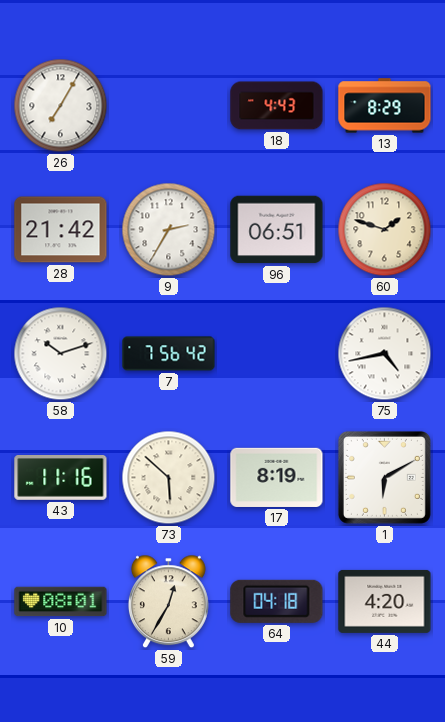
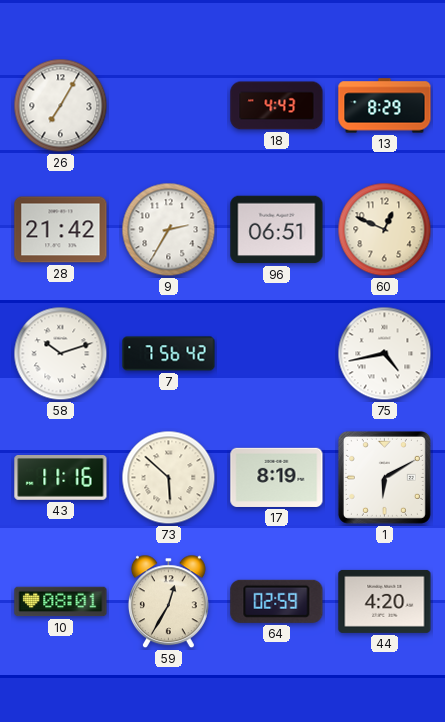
60: 1:48 -> 12:49
64: 04:18 -> 02:59
